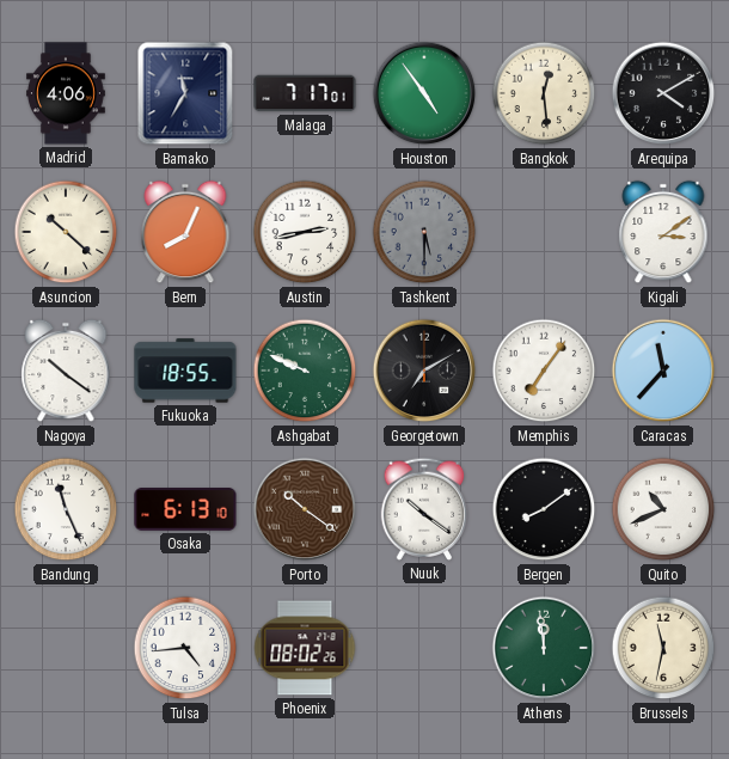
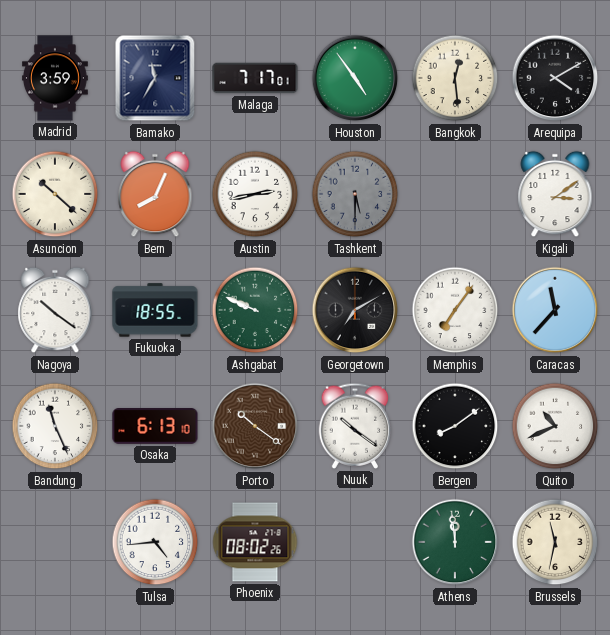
Madrid: 4:06 -> 3:59
